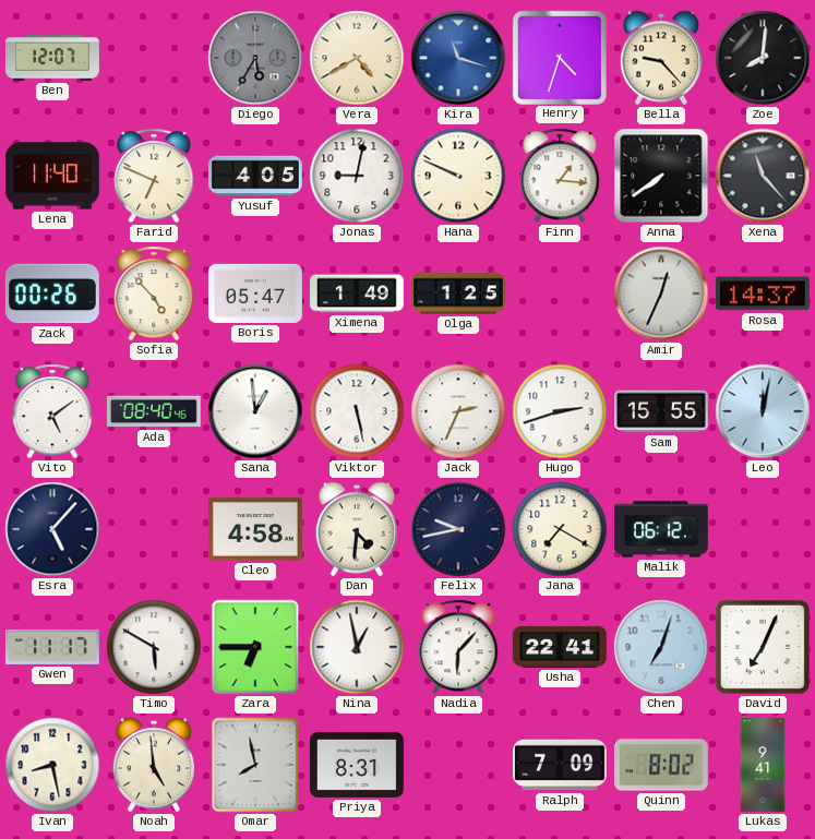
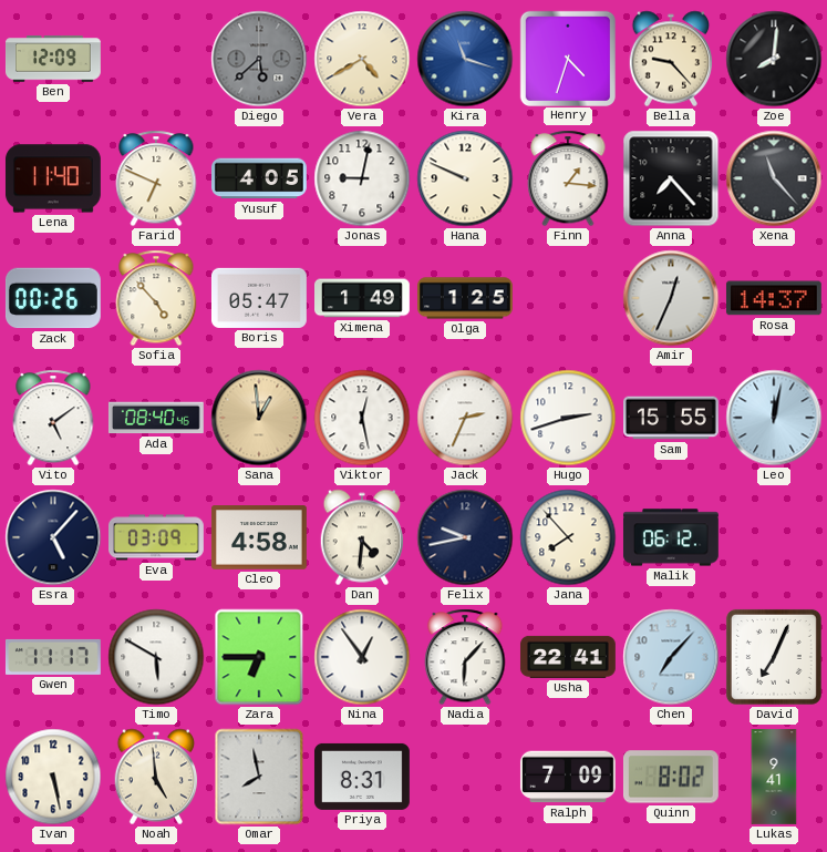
Ben: 12:07 -> 12:09
Diego: 5:35 -> 5:38
Anna: 7:39 -> 7:23
Sana dial: white -> champagne
Viktor: 5:28 -> 12:28
Eva: none -> 03:09
Jana: 7:20 -> 7:53
Nina: 12:58 -> 12:54
Chen: 7:03 -> 7:07
Ivan: 8:28 -> 5:28
